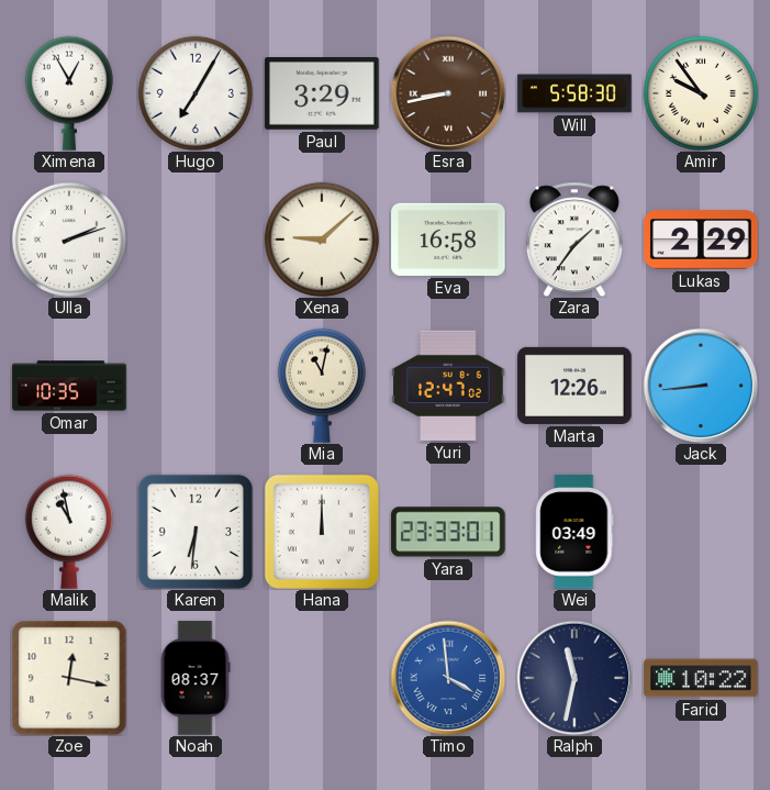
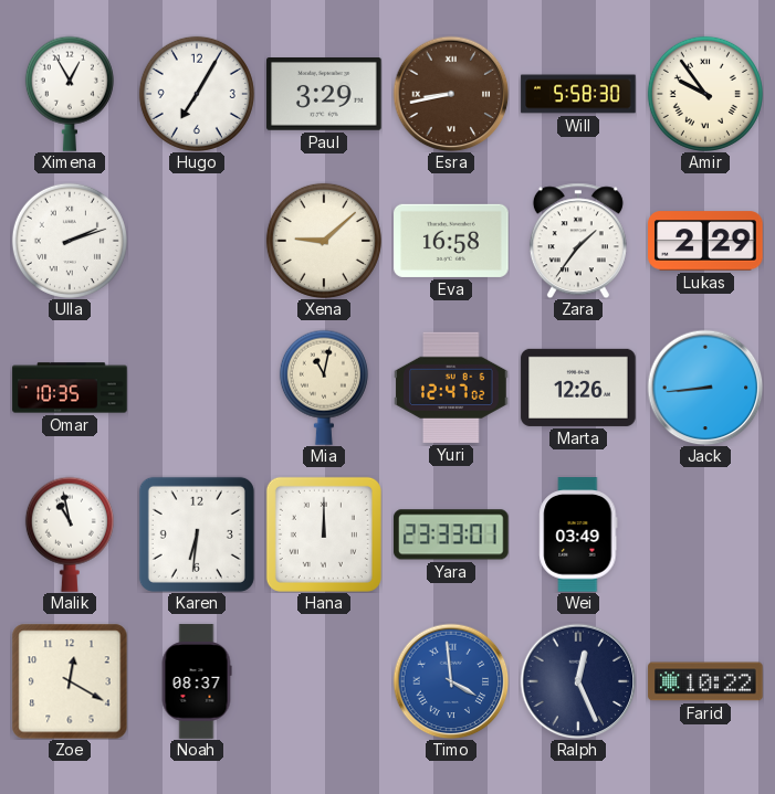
Zoe: 12:17 -> 12:20
Ralph: 11:32 -> 12:26
